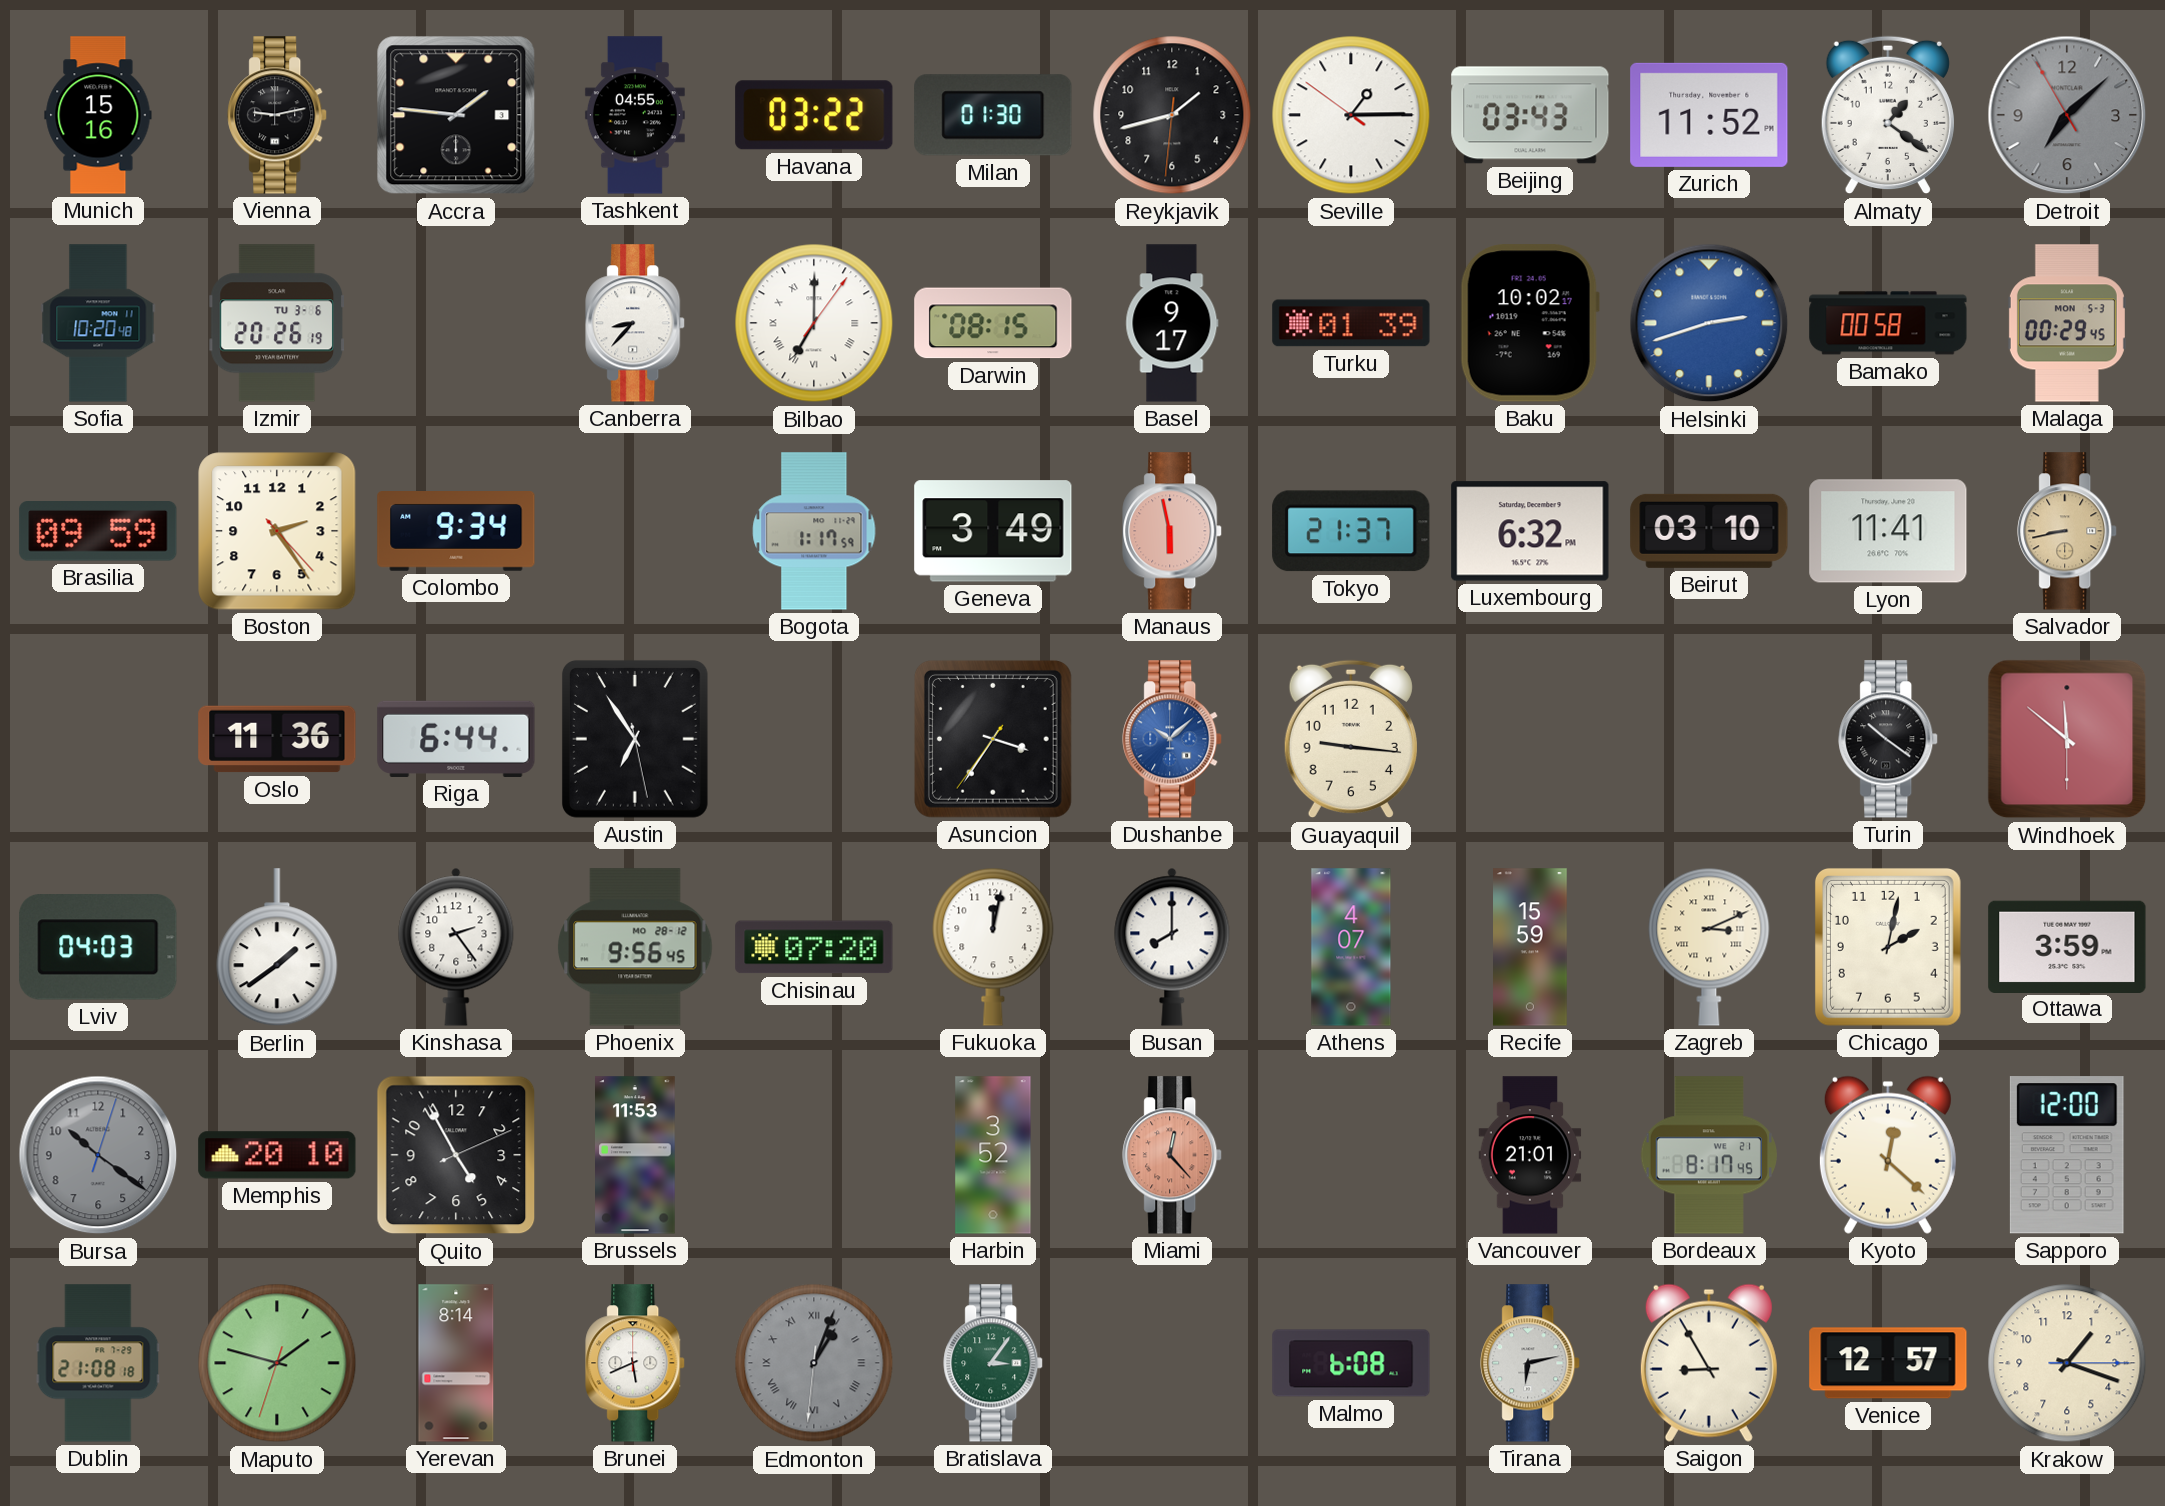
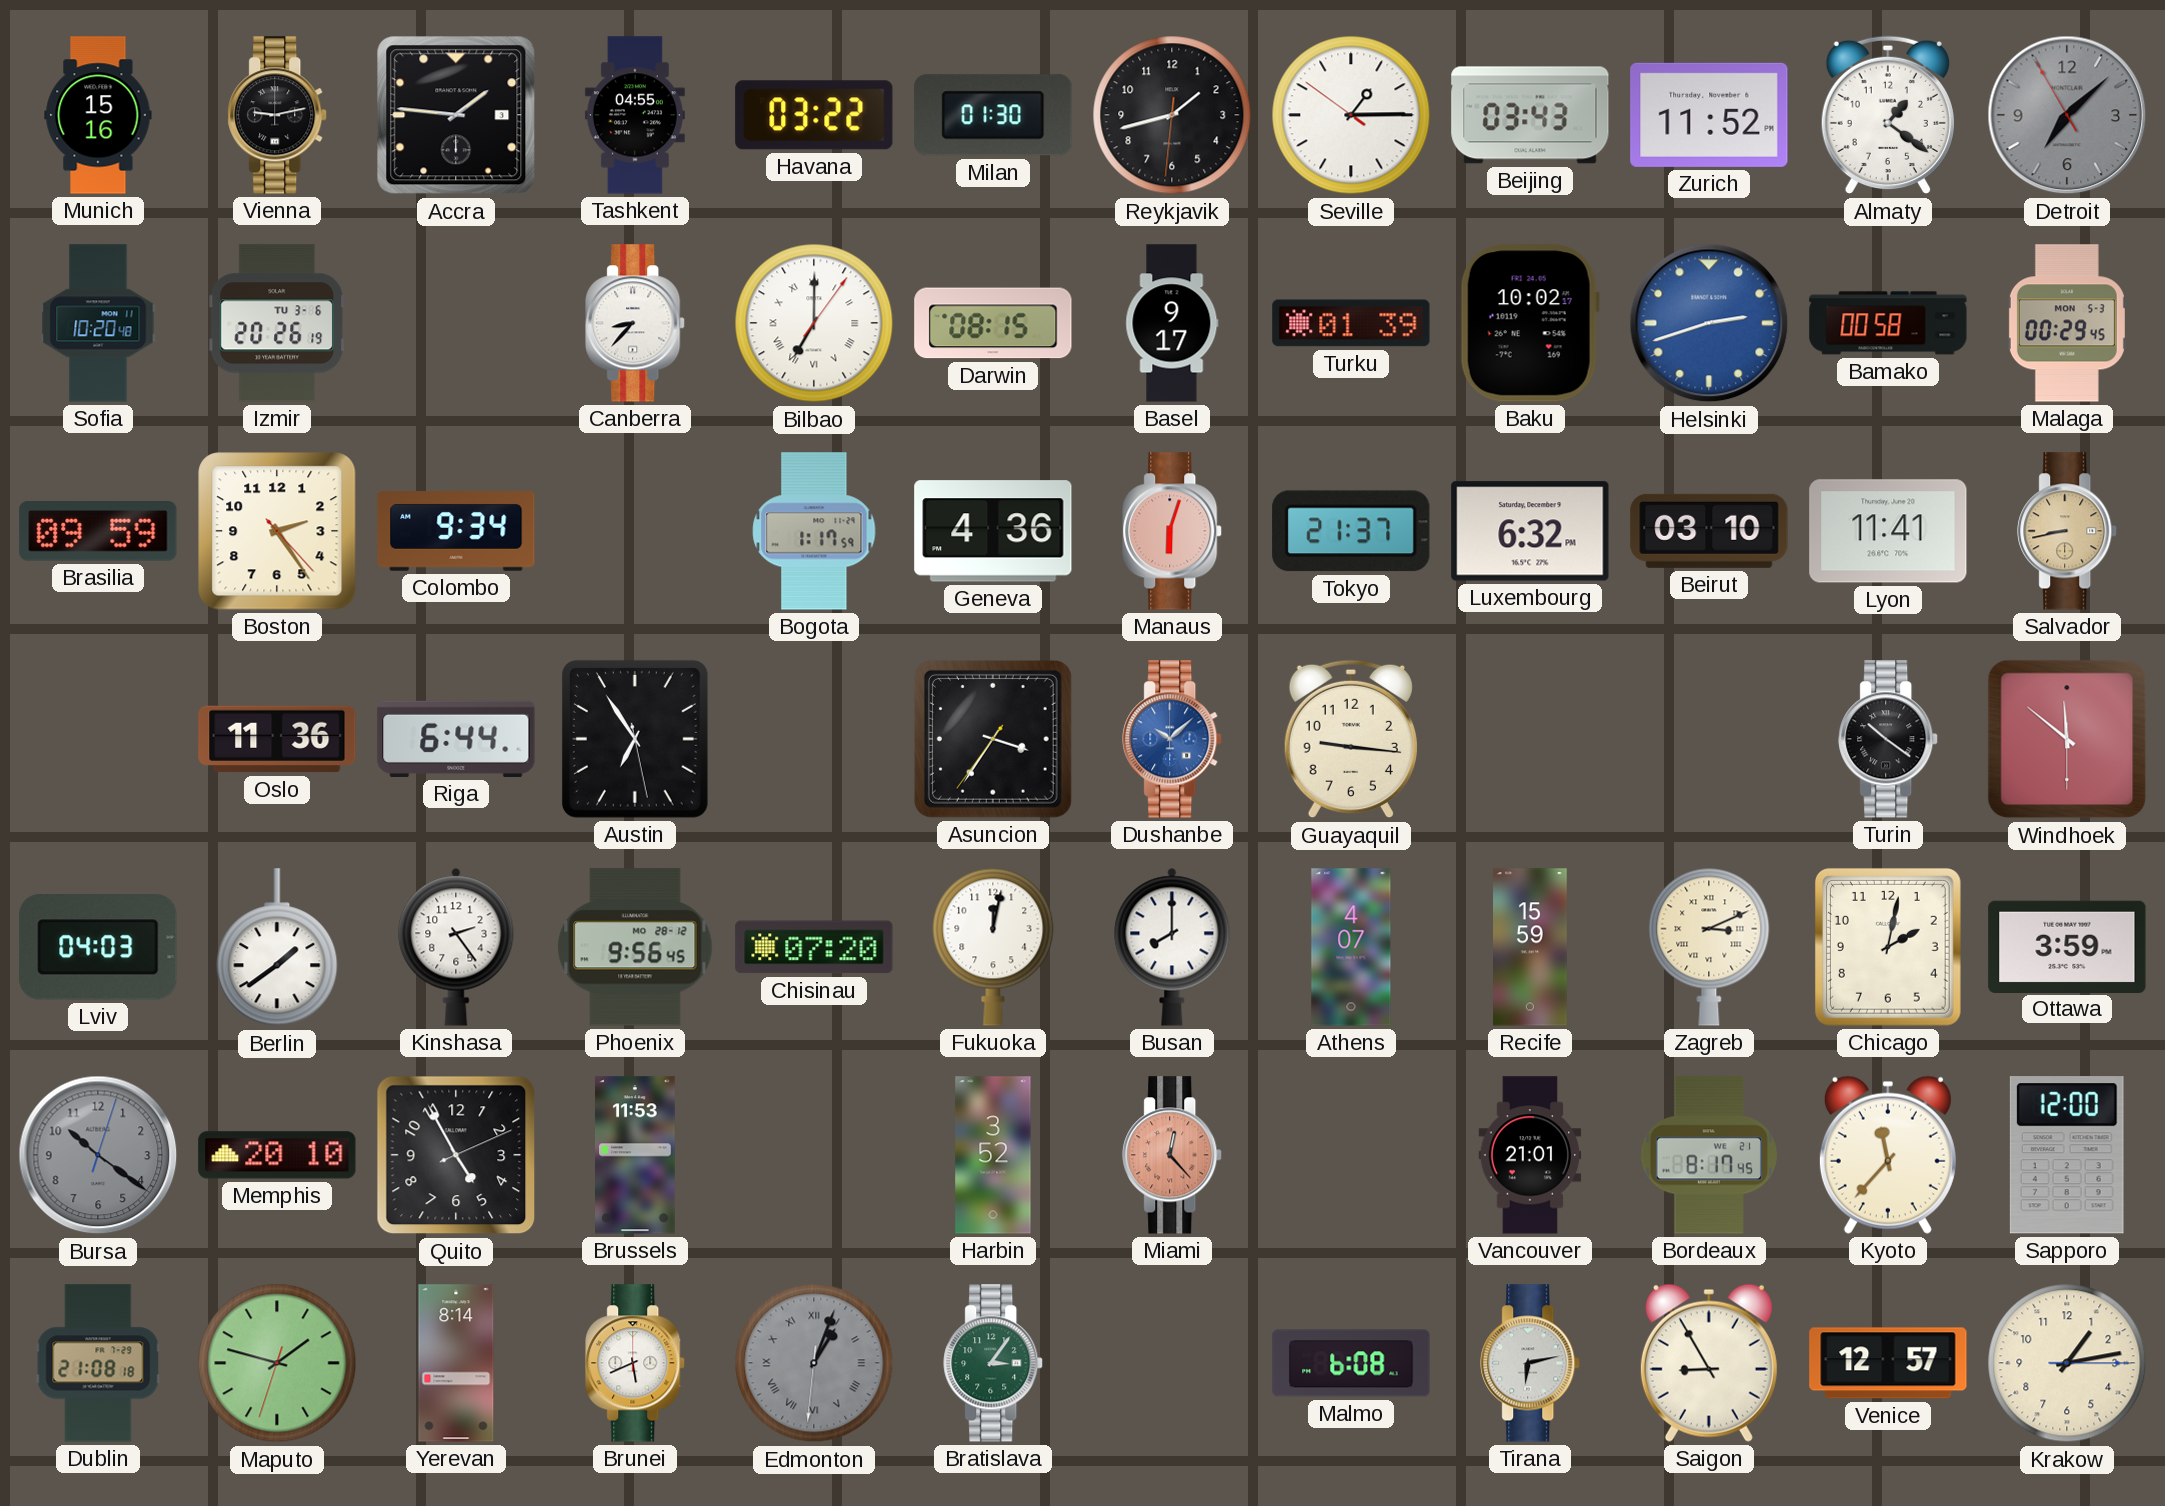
Geneva: 3:49 -> 4:36
Manaus: 5:58 -> 6:03
Kyoto: 12:22 -> 11:37
Krakow: 1:18 -> 1:13
